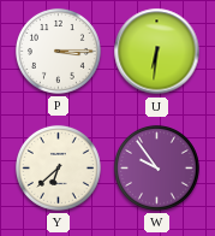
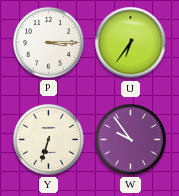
U: 6:31 -> 6:36
Y: 6:38 -> 6:33
